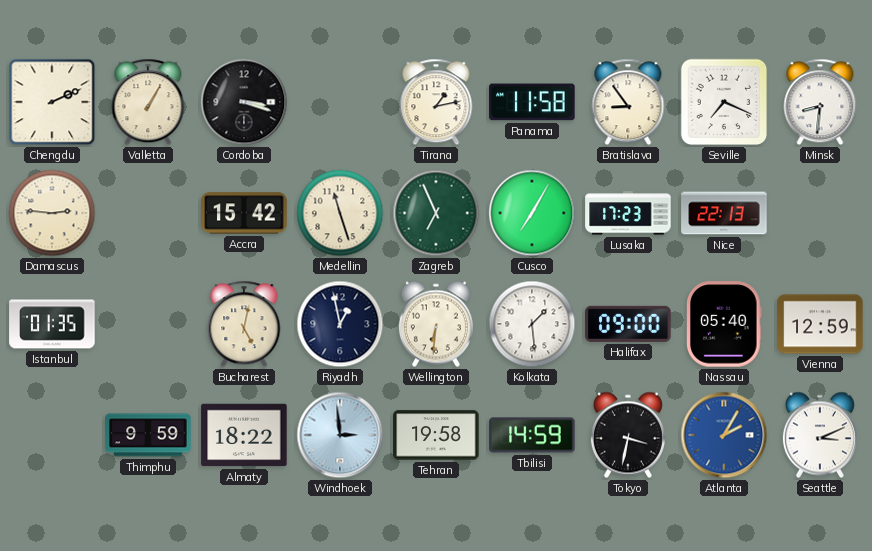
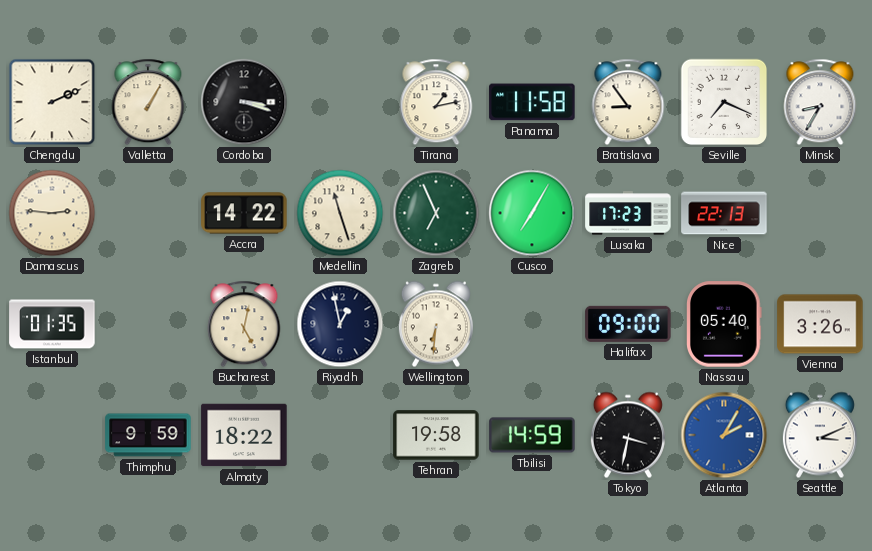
Minsk: 8:31 -> 8:35
Accra: 15:42 -> 14:22
Kolkata: 1:29 -> none
Vienna: 12:59 -> 3:26
Windhoek: 2:59 -> none
